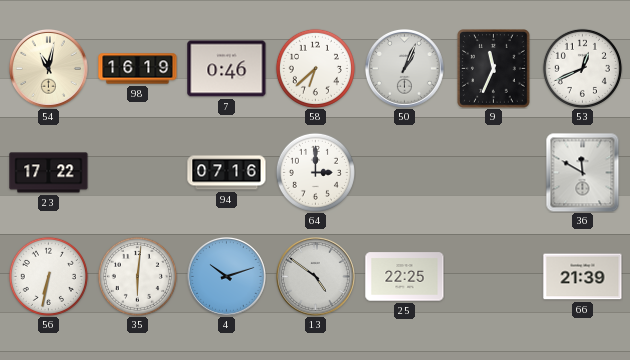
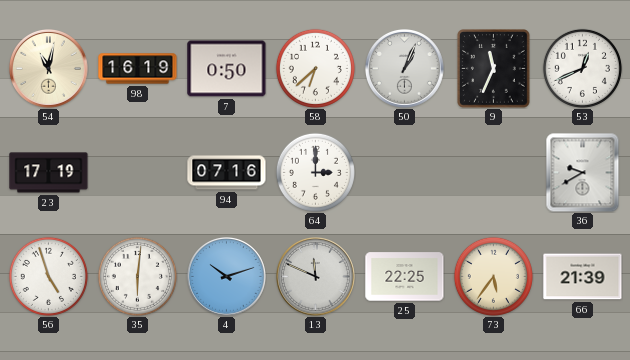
7: 0:46 -> 0:50
23: 17:22 -> 17:19
36: 11:50 -> 9:40
56: 6:32 -> 4:57
13: 4:51 -> 11:49
73: none -> 5:36
